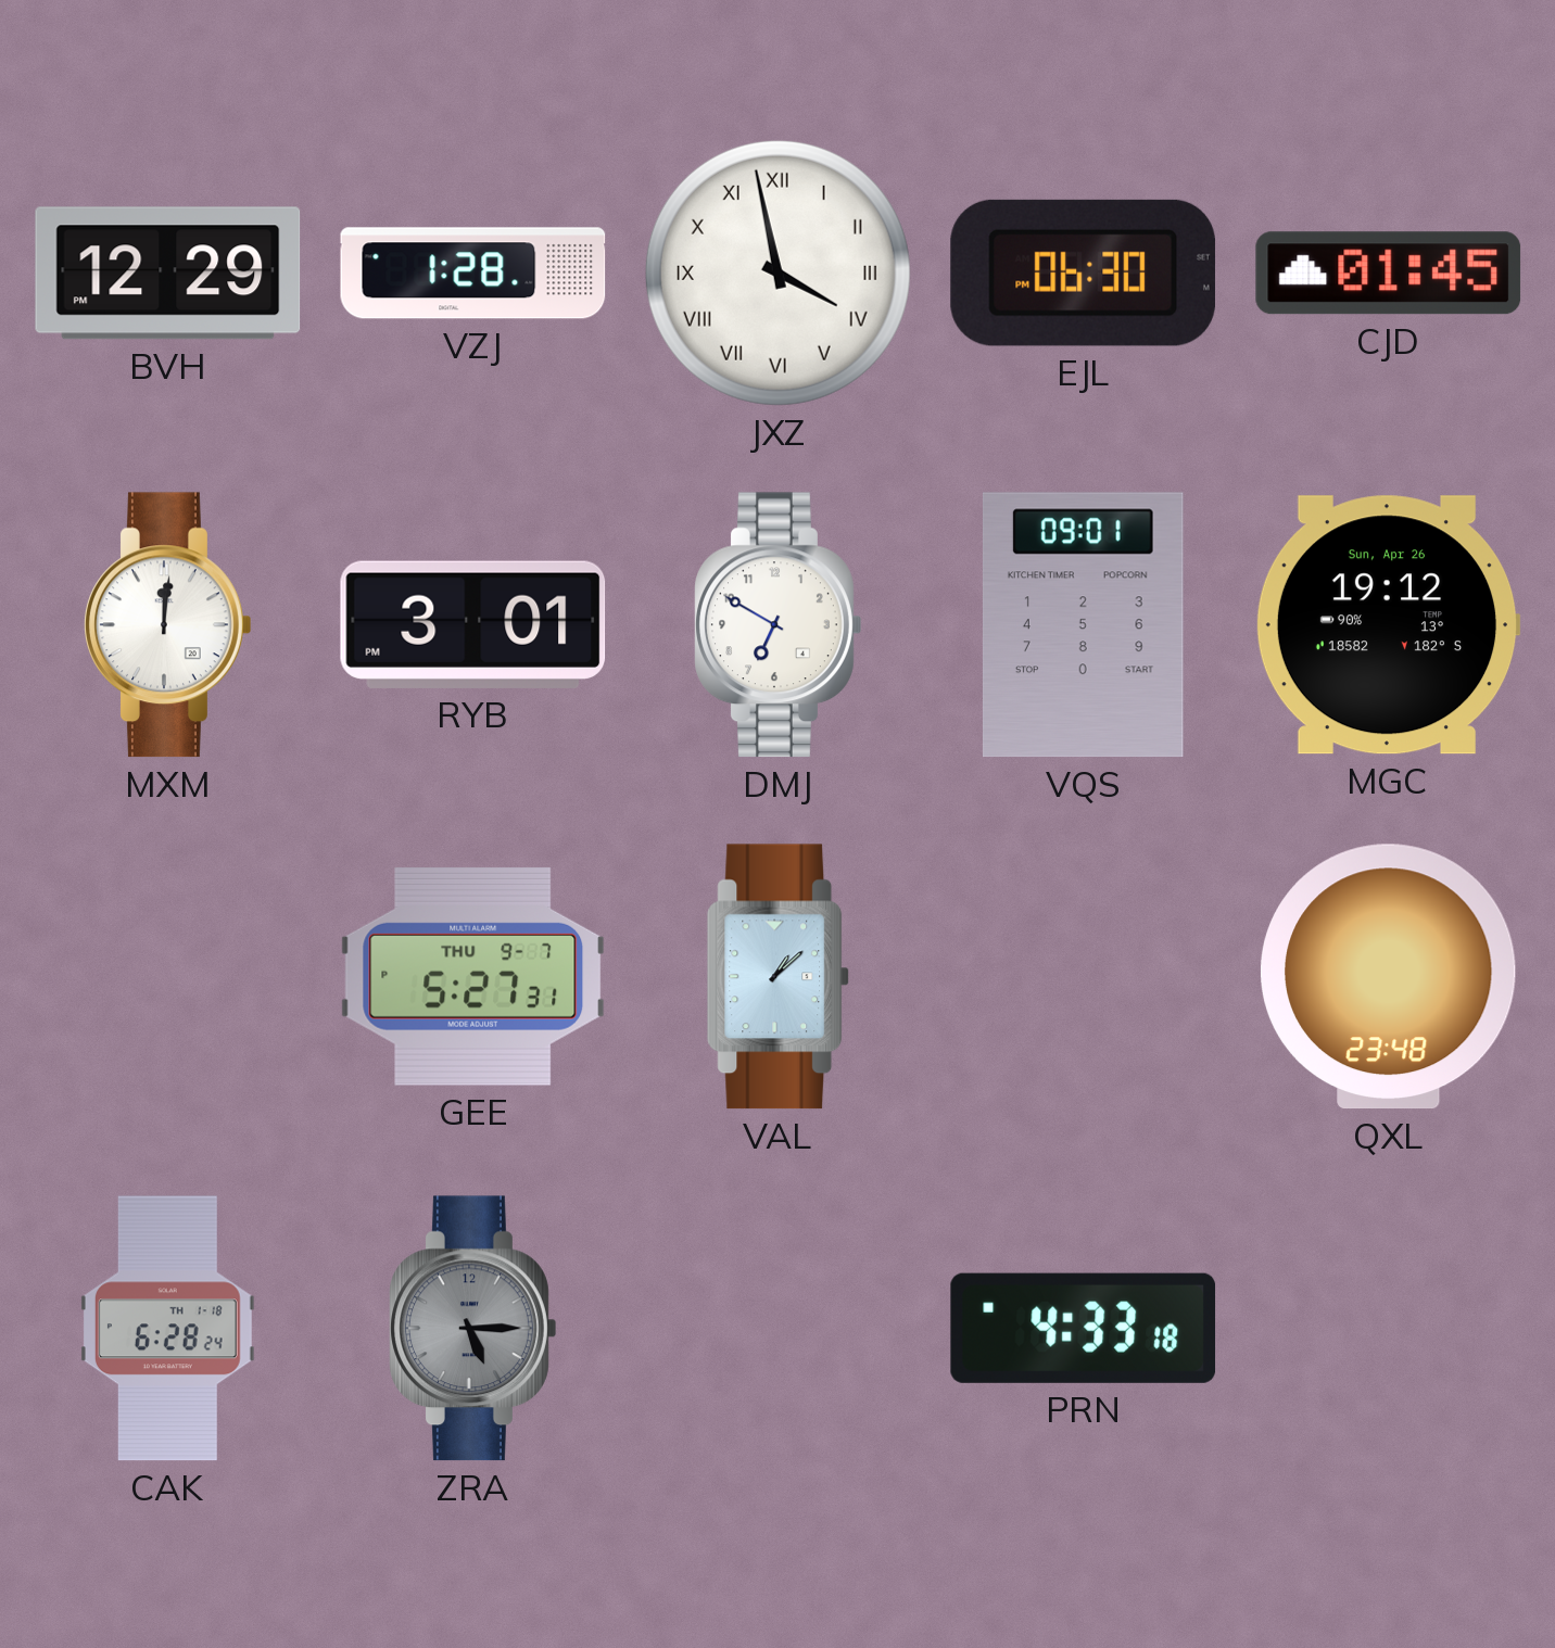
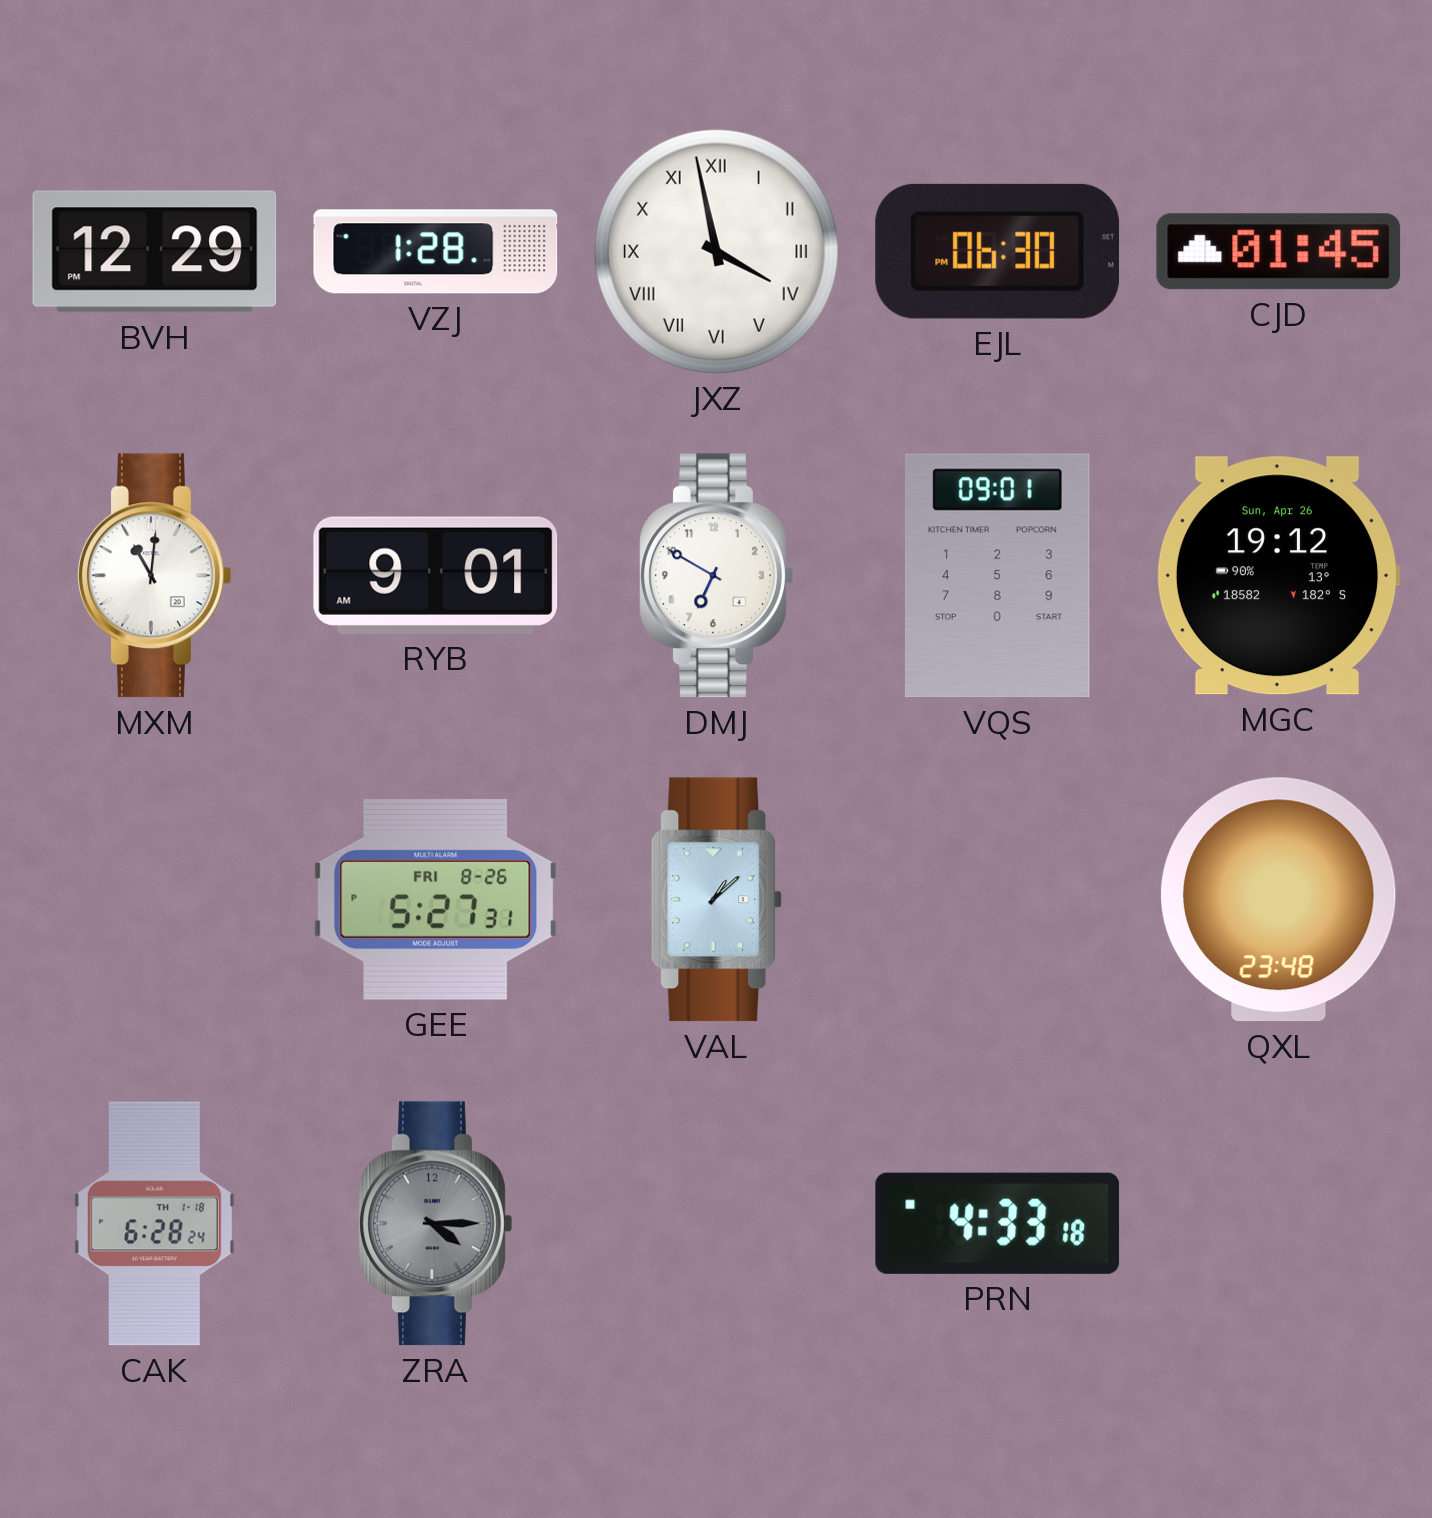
MXM: 12:01 -> 11:01
RYB: 3:01 -> 9:01
GEE date: THU 9-7 -> FRI 8-26
ZRA: 5:15 -> 4:15
